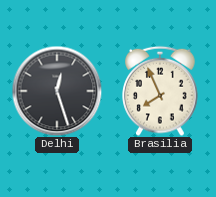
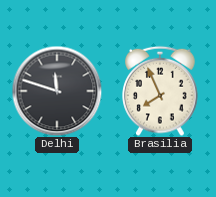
Delhi: 12:27 -> 11:48
